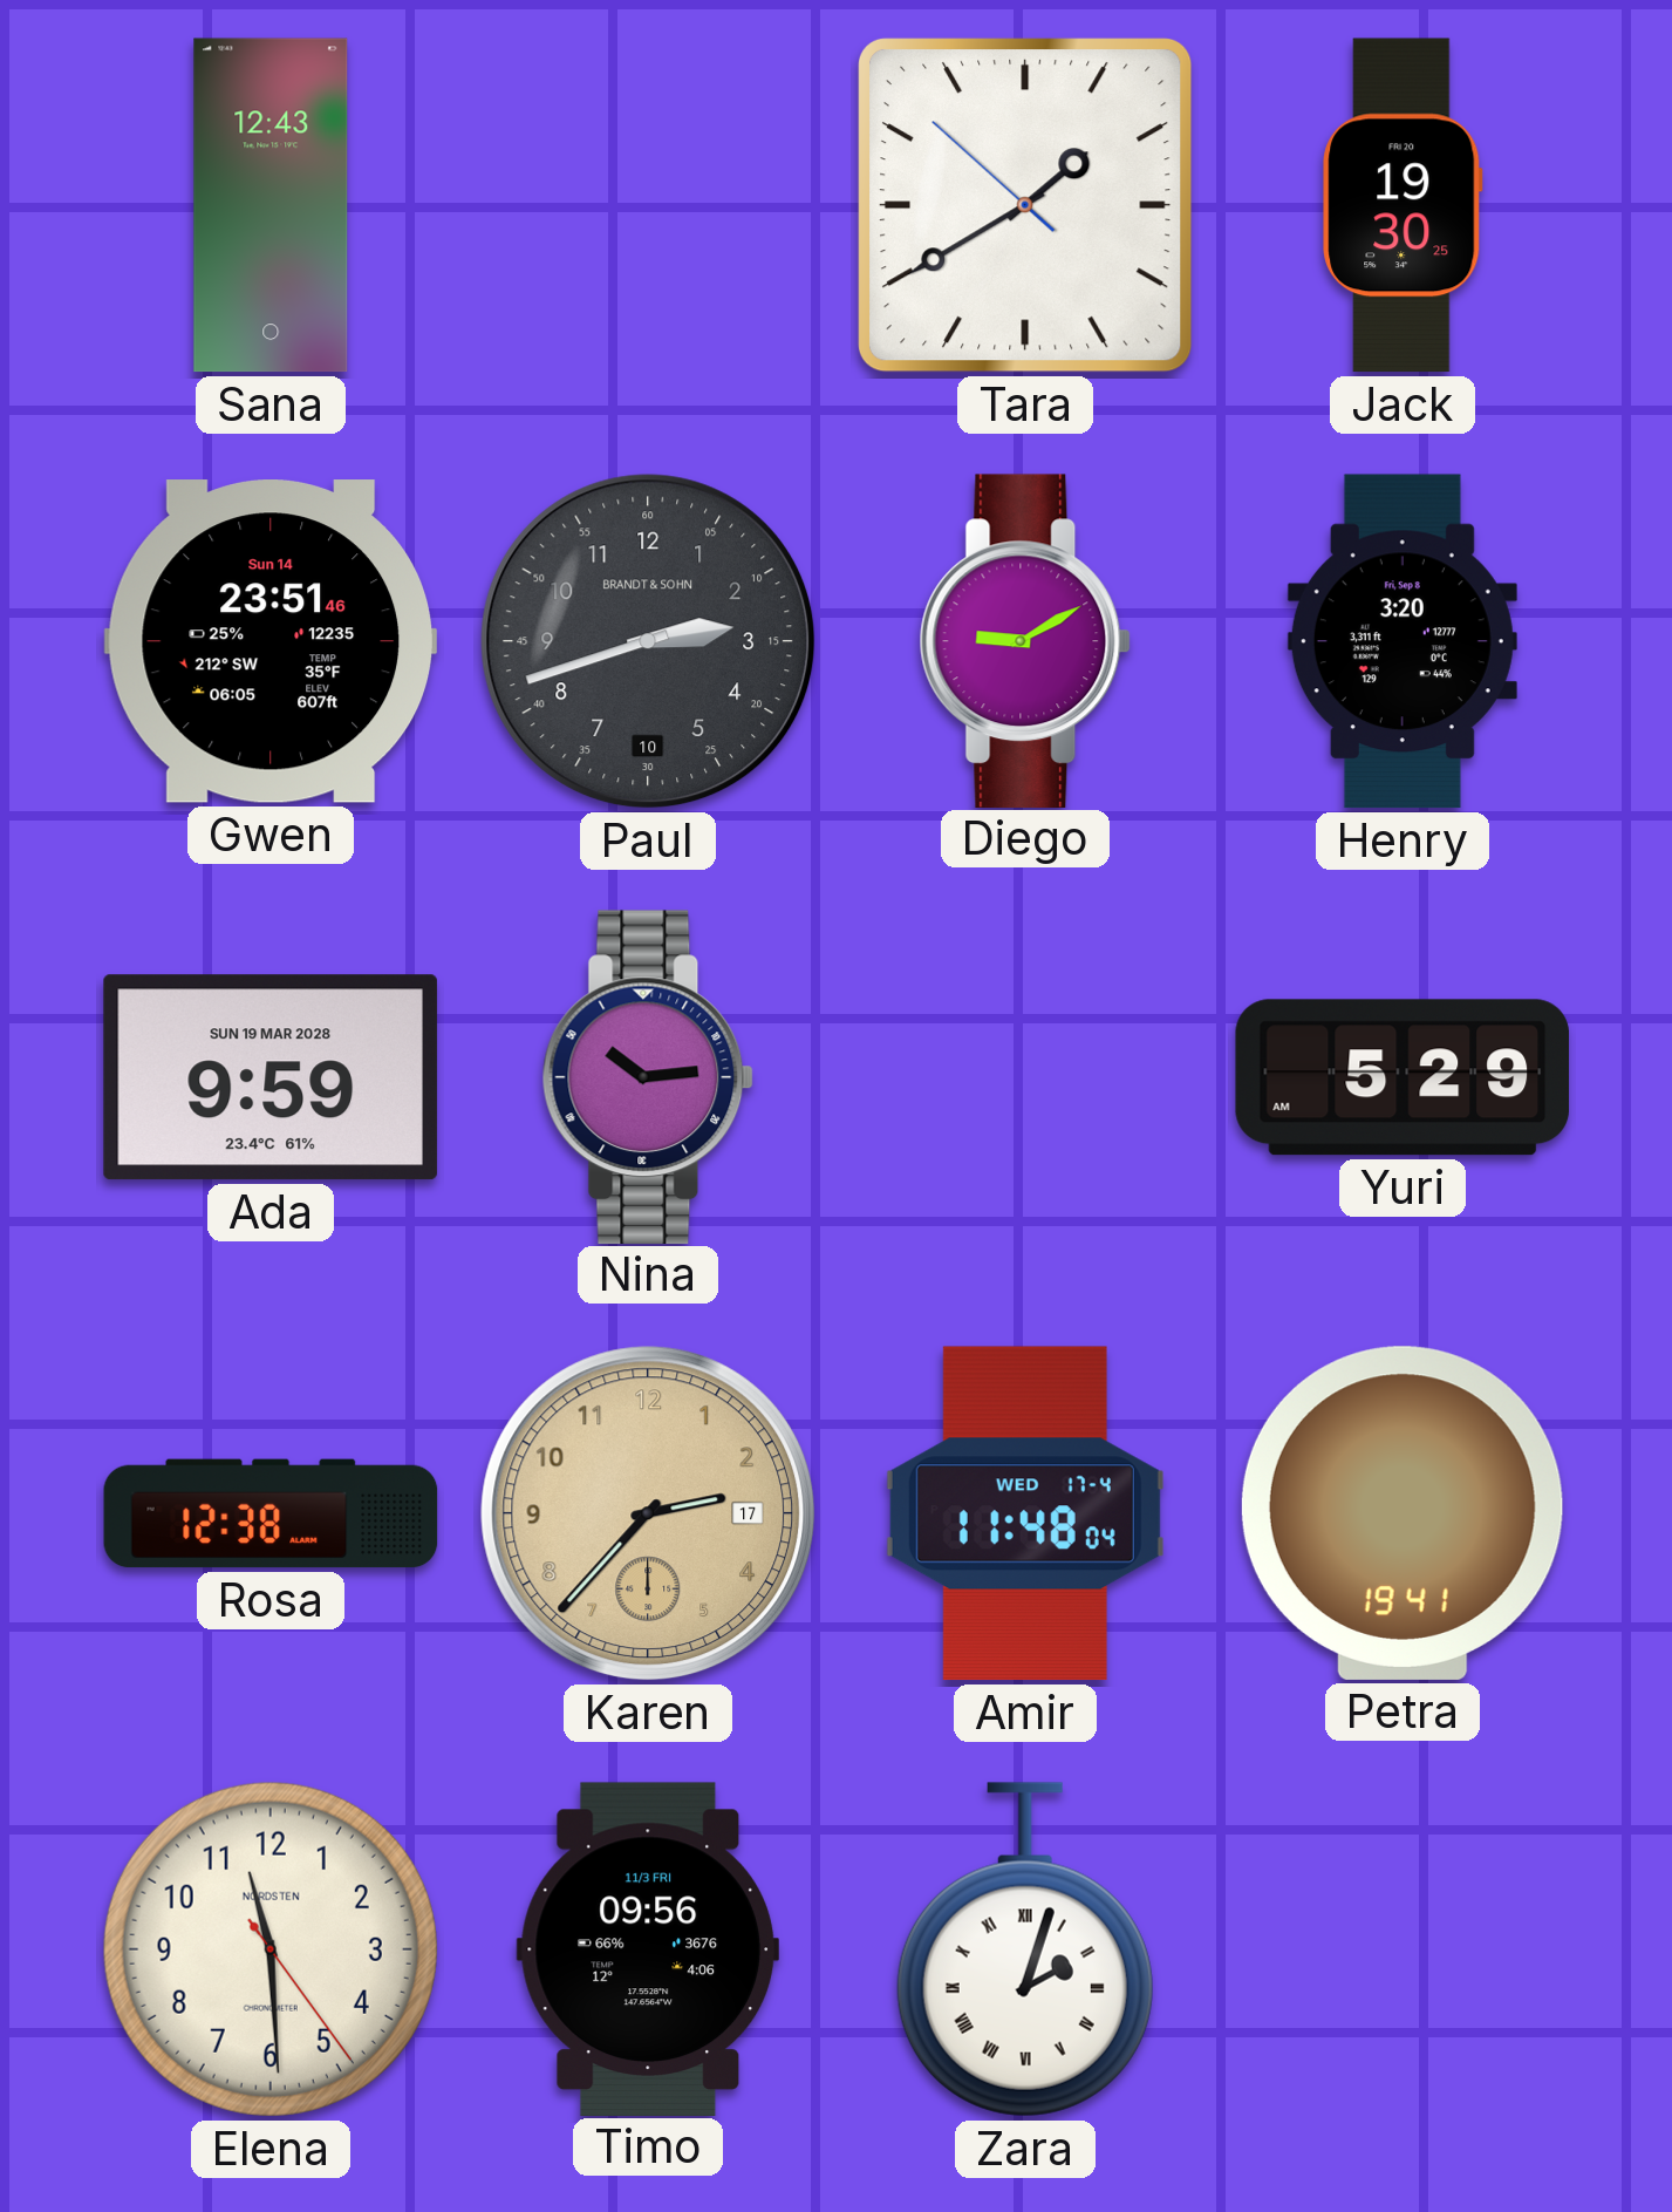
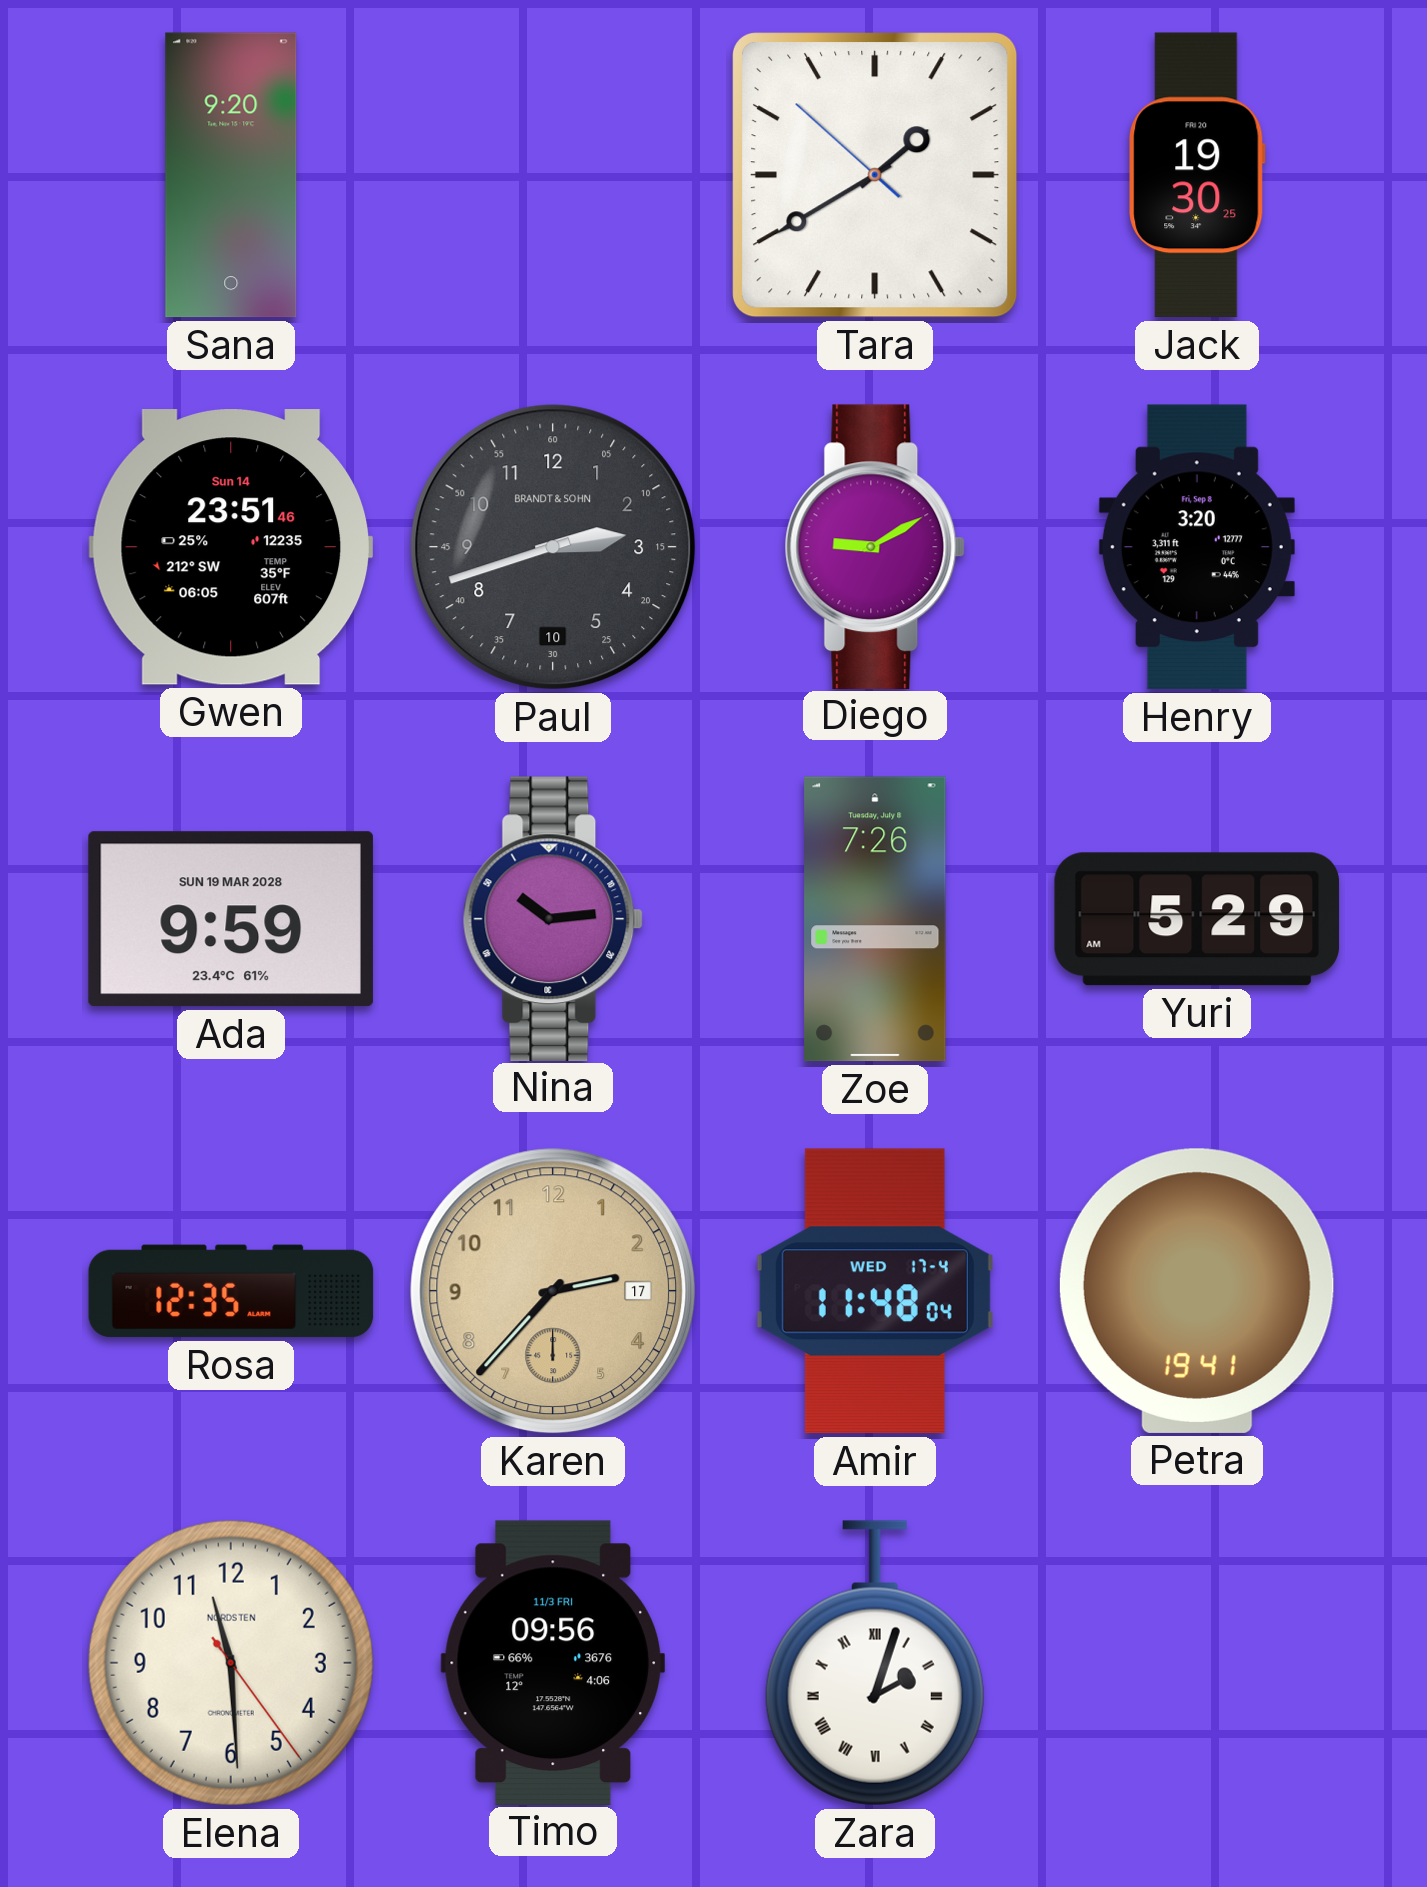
Sana: 12:43 -> 9:20
Zoe: none -> 7:26
Rosa: 12:38 -> 12:35
